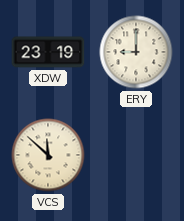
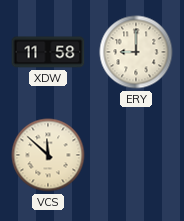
XDW: 23:19 -> 11:58
